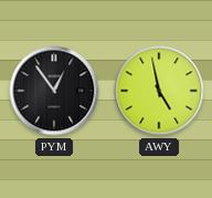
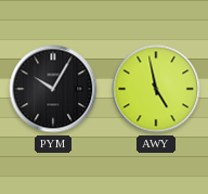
PYM: 12:54 -> 10:05
